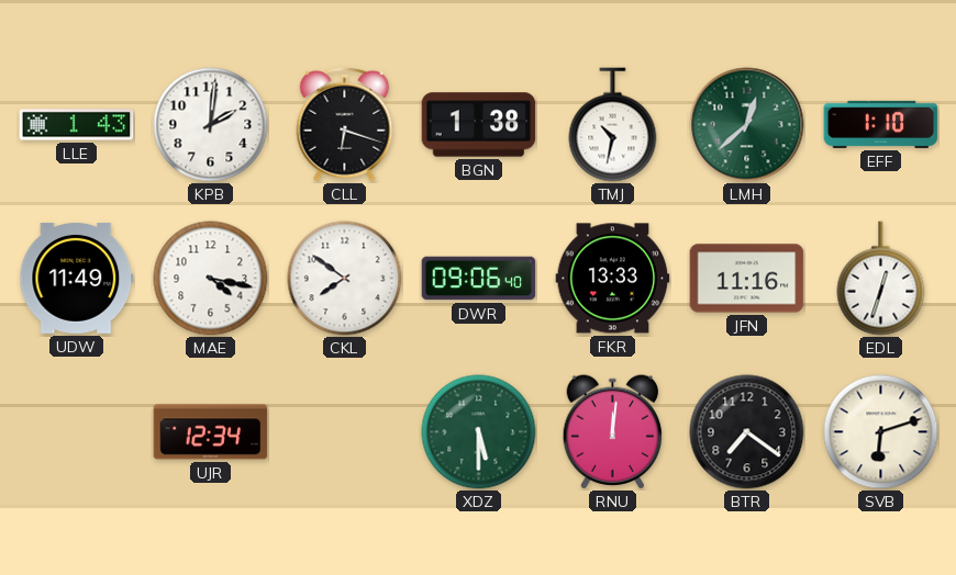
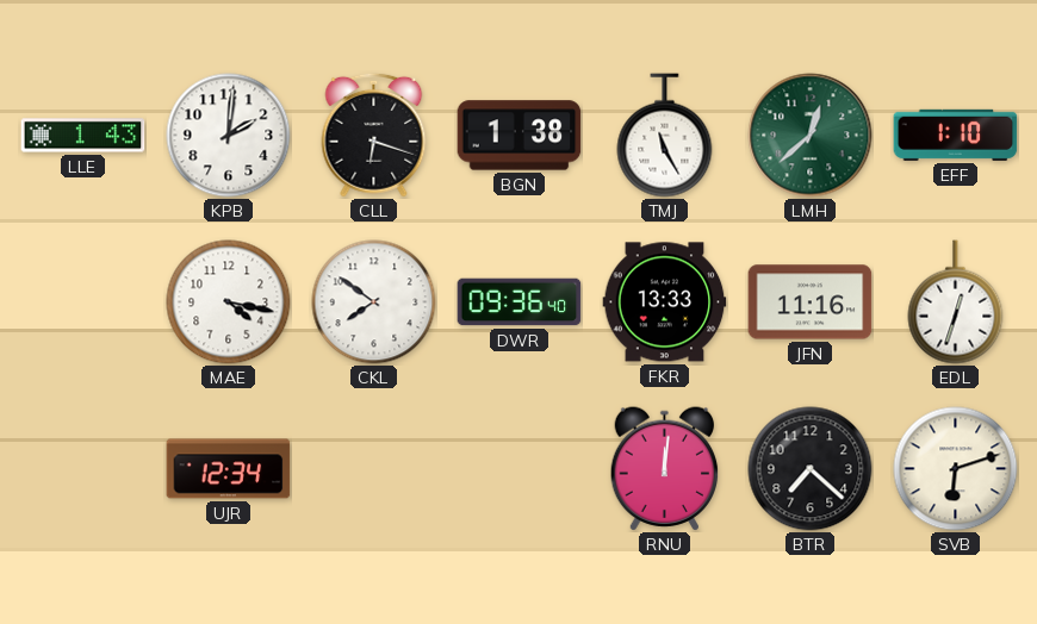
TMJ: 10:32 -> 11:25
UDW: 11:49 -> none
DWR: 09:06 -> 09:36
XDZ: 5:30 -> none
BTR: 7:21 -> 7:22
